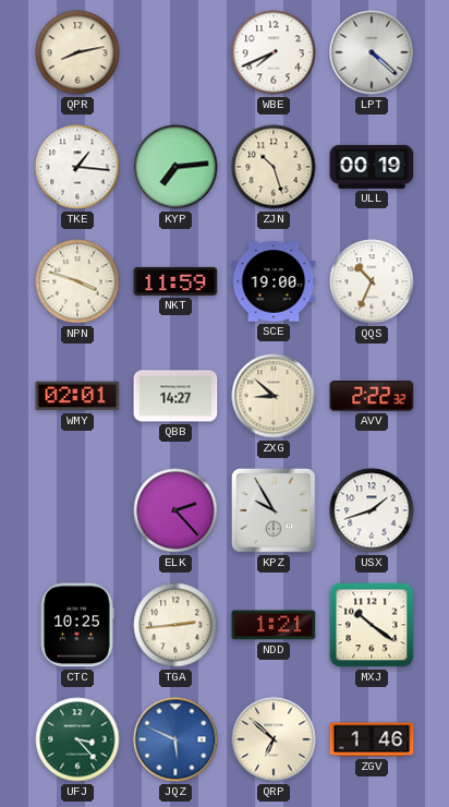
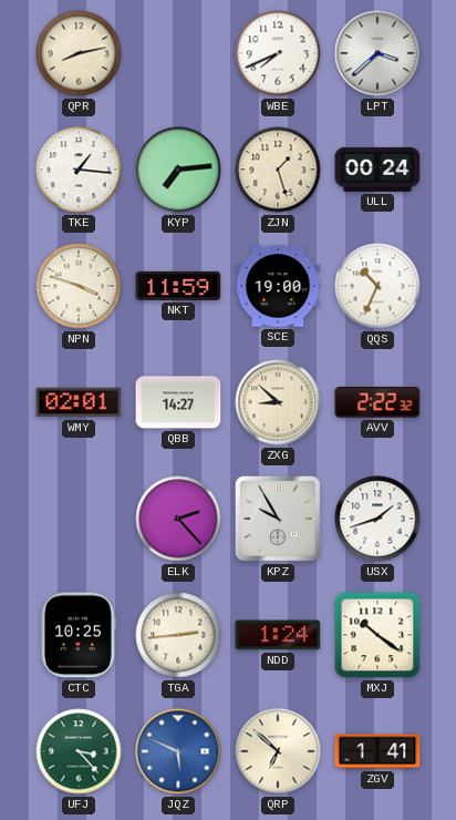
LPT: 4:22 -> 3:38
ZJN: 10:27 -> 1:27
ULL: 00:19 -> 00:24
NDD: 1:21 -> 1:24
ZGV: 1:46 -> 1:41
